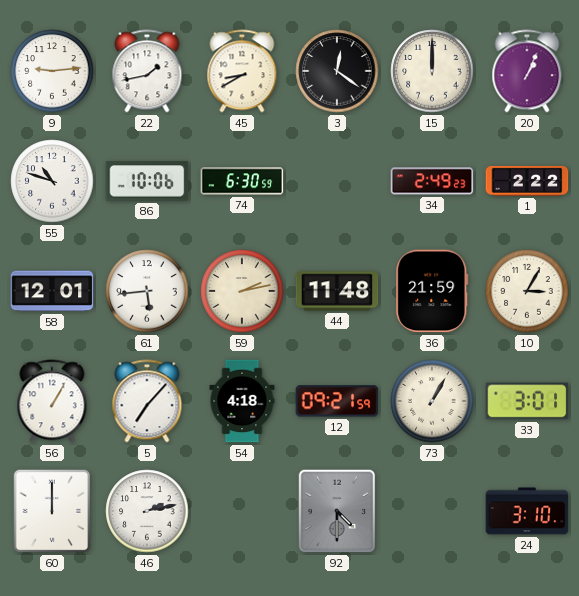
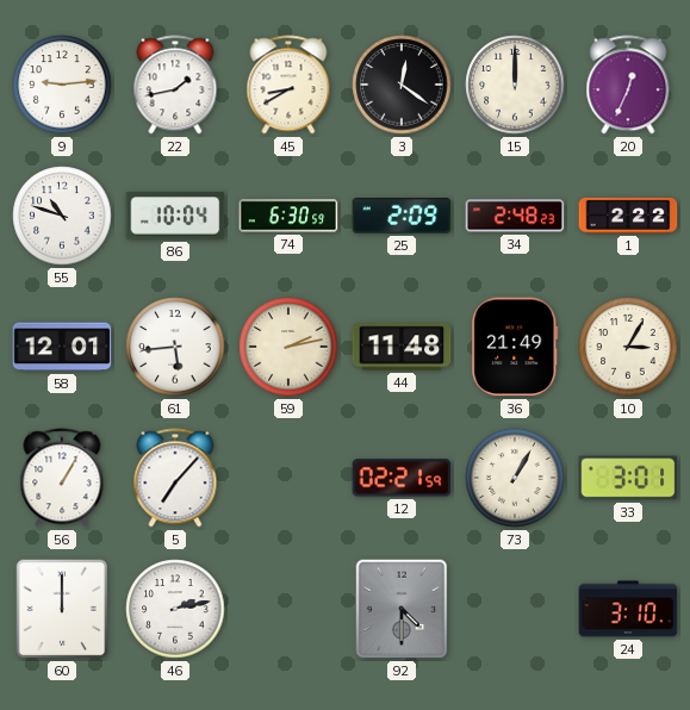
20: 1:04 -> 12:34
86: 10:06 -> 10:04
25: none -> 2:09
34: 2:49 -> 2:48
36: 21:59 -> 21:49
54: 4:18 -> none
12: 09:21 -> 02:21
